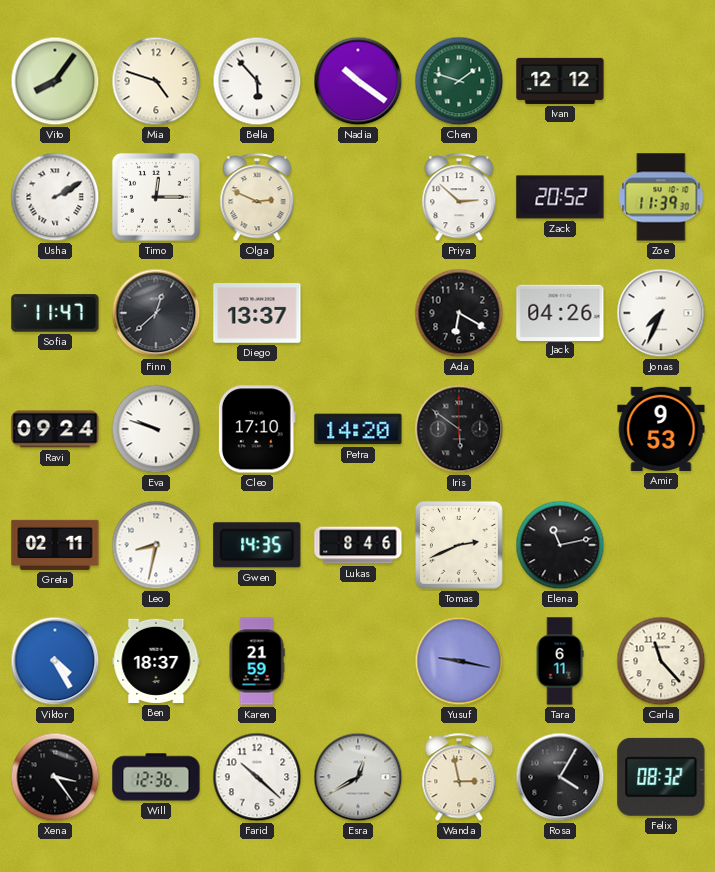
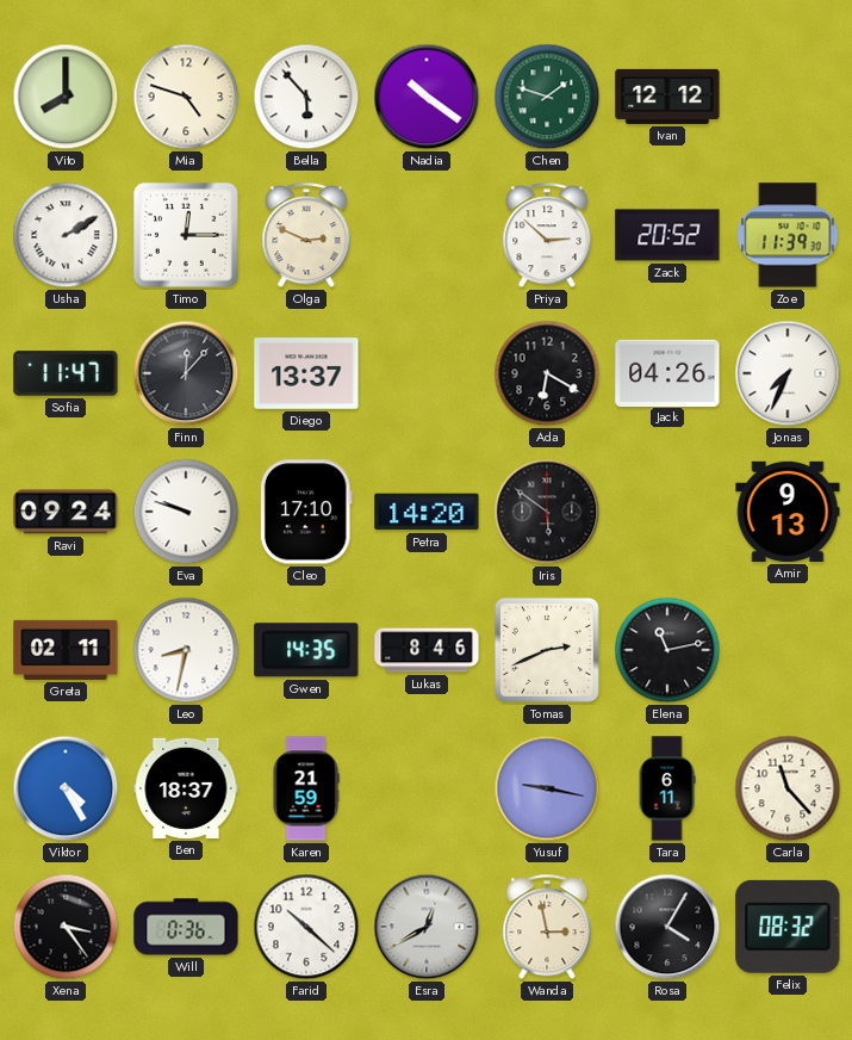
Vito: 8:06 -> 8:00
Finn: 12:38 -> 12:07
Amir: 9:53 -> 9:13
Will: 12:36 -> 0:36
